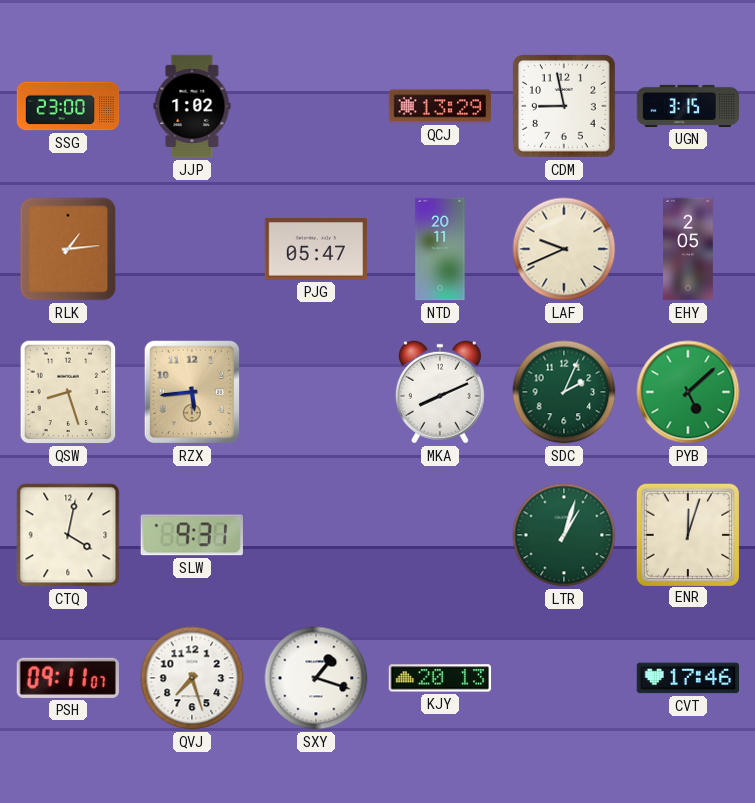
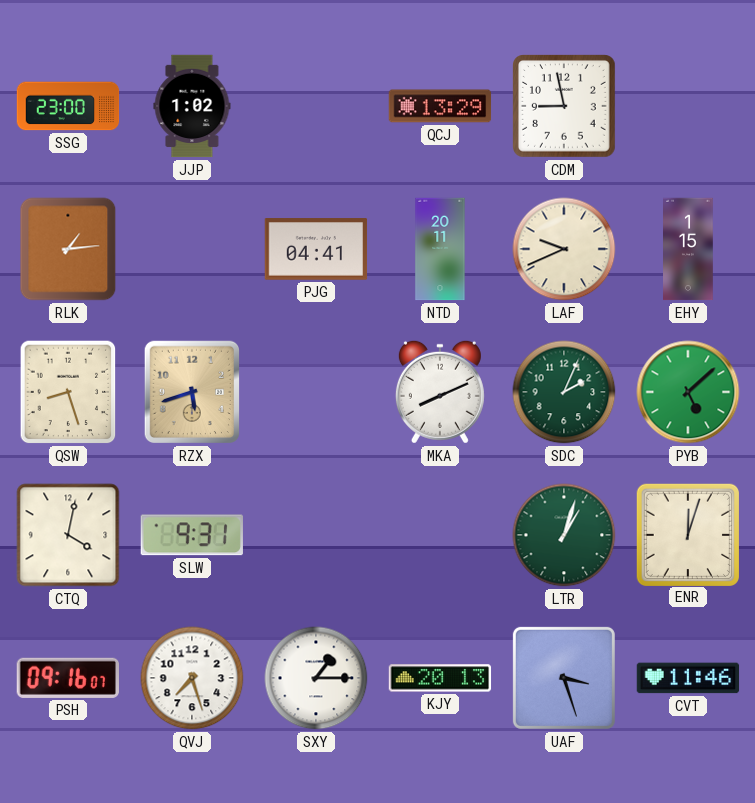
UGN: 3:15 -> none
PJG: 05:47 -> 04:41
EHY: 2:05 -> 1:15
RZX: 5:44 -> 5:42
PSH: 09:11 -> 09:16
SXY: 1:18 -> 1:15
UAF: none -> 3:27
CVT: 17:46 -> 11:46
